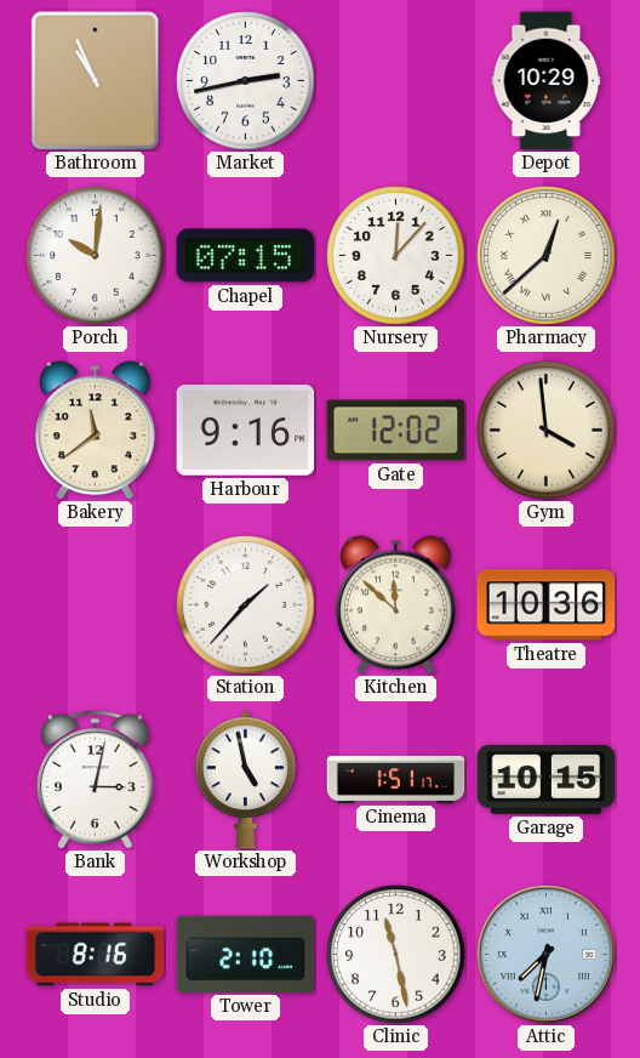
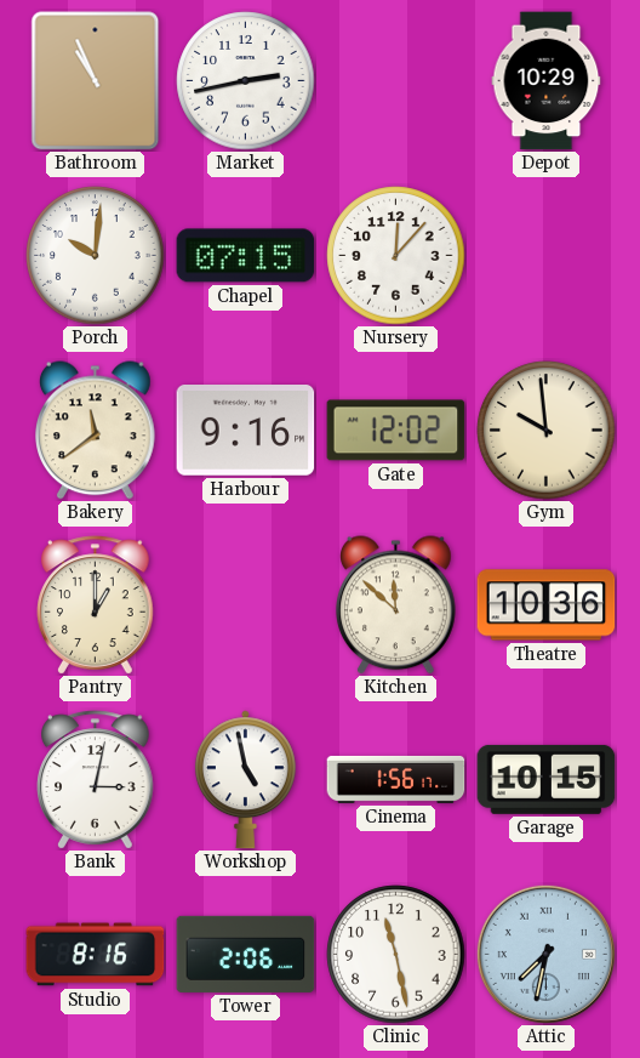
Pharmacy: 12:38 -> none
Gym: 3:59 -> 9:59
Pantry: none -> 1:00
Station: 1:37 -> none
Cinema: 1:51 -> 1:56
Tower: 2:10 -> 2:06
